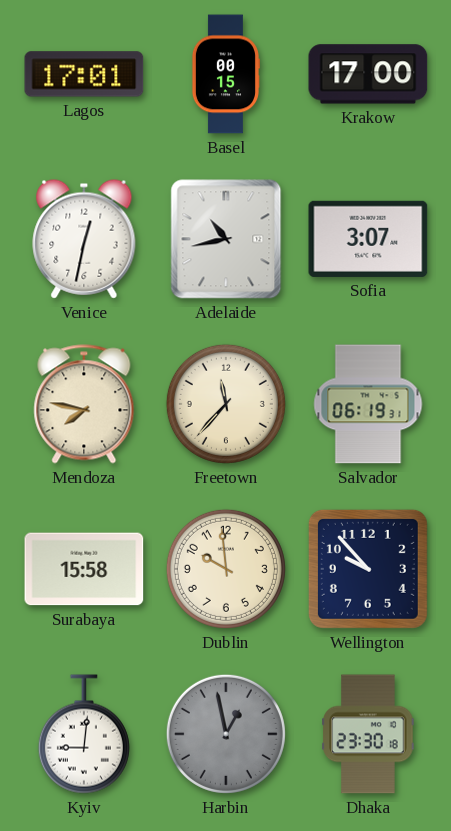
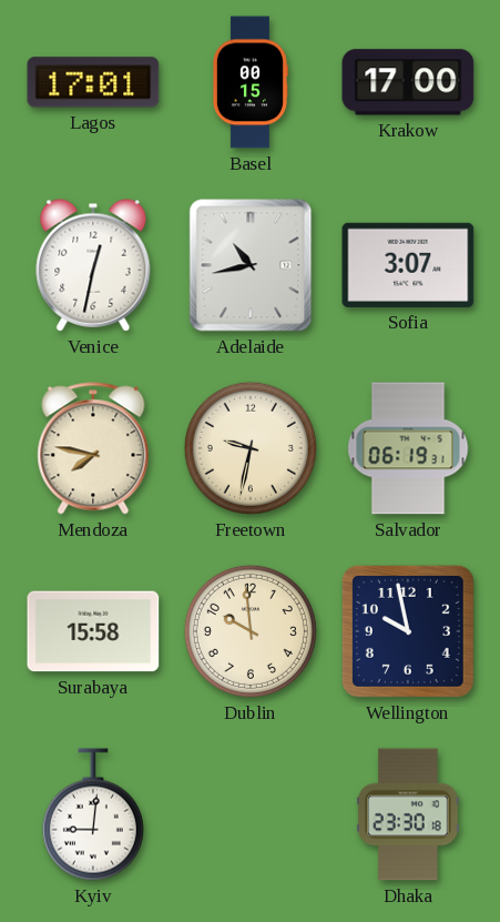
Freetown: 11:37 -> 9:32
Wellington: 9:53 -> 9:58
Harbin: 12:58 -> none
